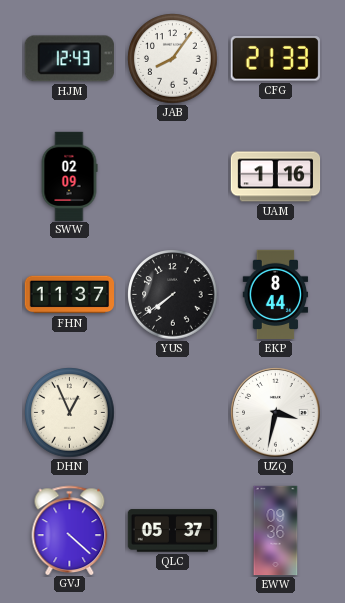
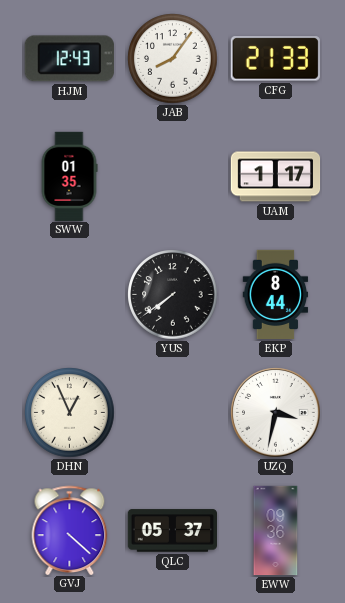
SWW: 02:09 -> 01:35
UAM: 1:16 -> 1:17
FHN: 11:37 -> none
